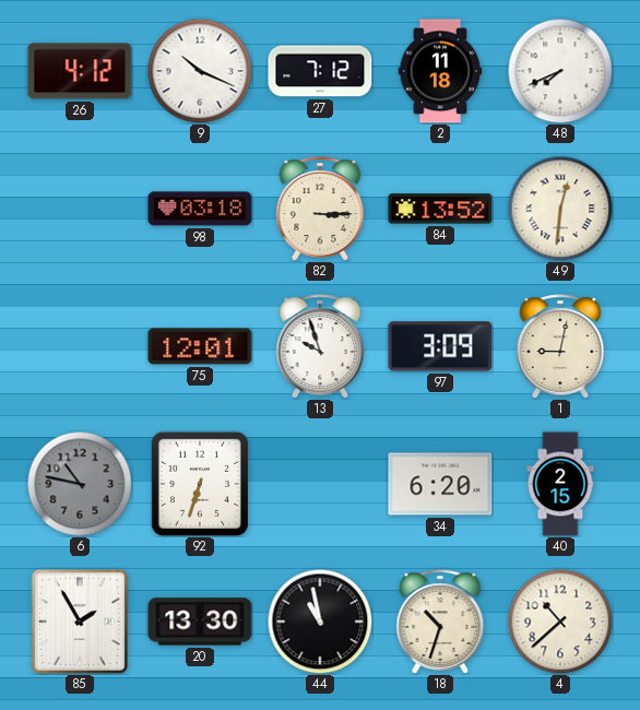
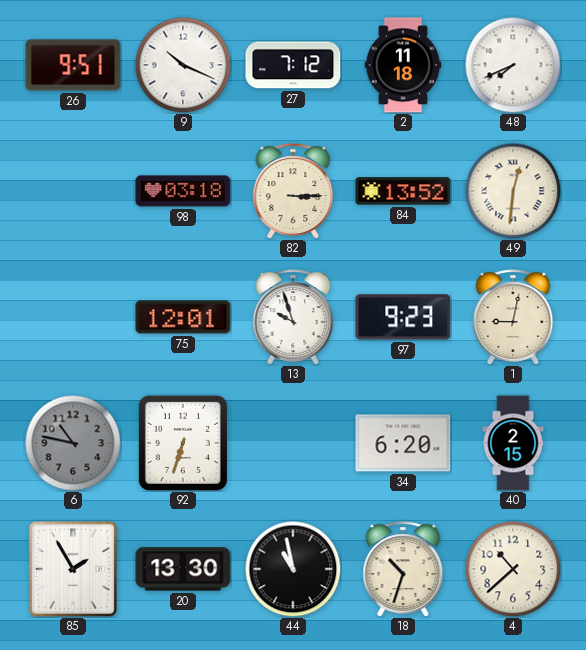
26: 4:12 -> 9:51
97: 3:09 -> 9:23
